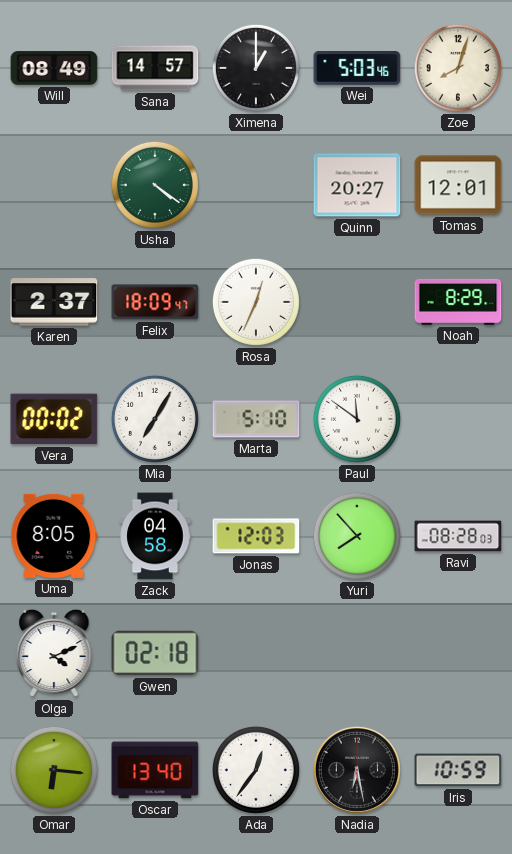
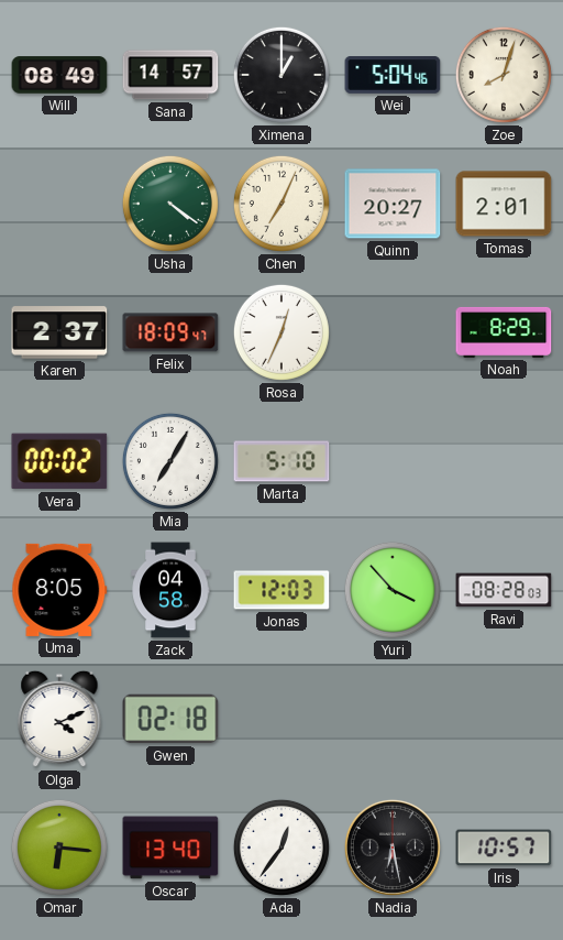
Wei: 5:03 -> 5:04
Chen: none -> 7:04
Tomas: 12:01 -> 2:01
Paul: 11:51 -> none
Yuri: 7:53 -> 3:53
Iris: 10:59 -> 10:57
